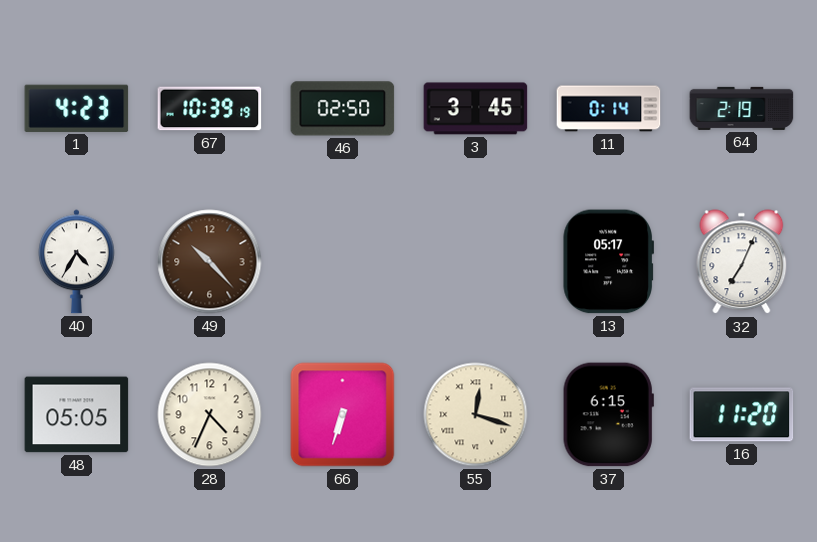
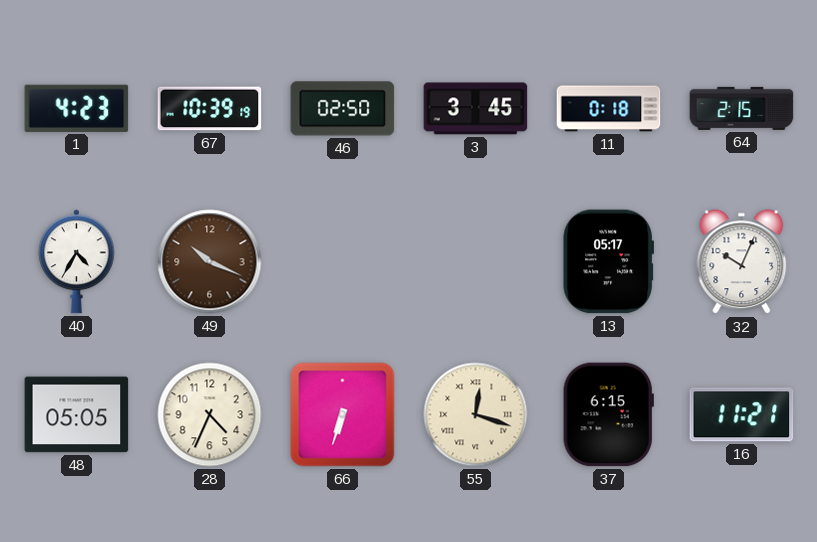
11: 0:14 -> 0:18
64: 2:19 -> 2:15
49: 10:23 -> 10:19
32: 7:04 -> 10:04
16: 11:20 -> 11:21
